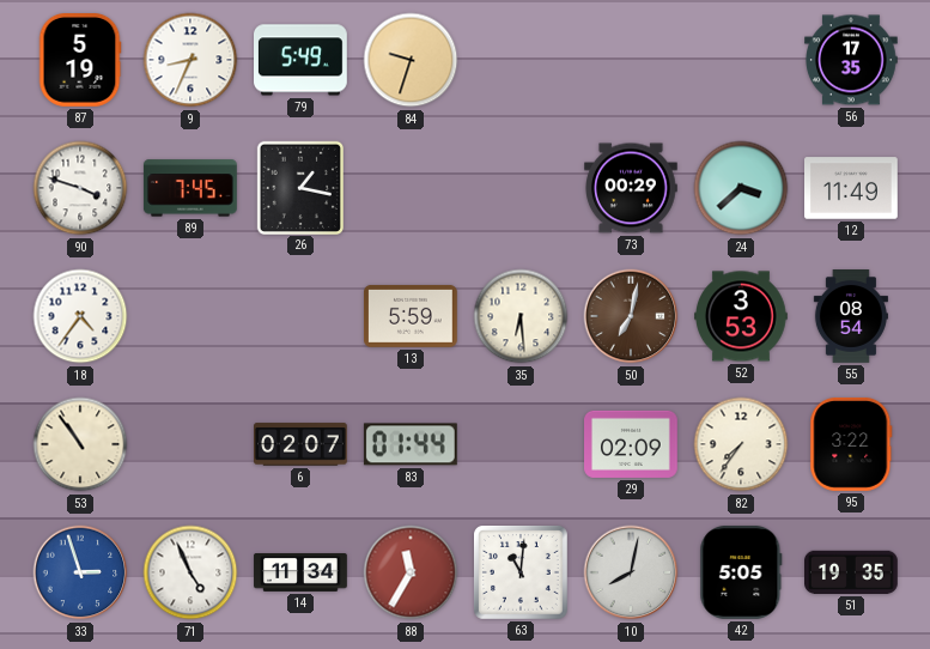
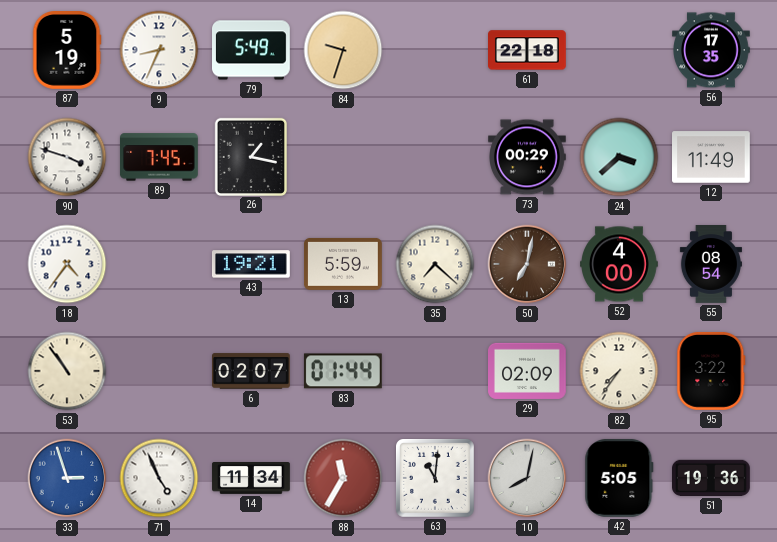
61: none -> 22:18
43: none -> 19:21
35: 6:29 -> 7:22
52: 3:53 -> 4:00
51: 19:35 -> 19:36
